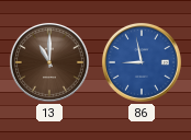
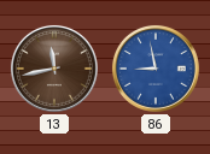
13: 11:00 -> 11:43
